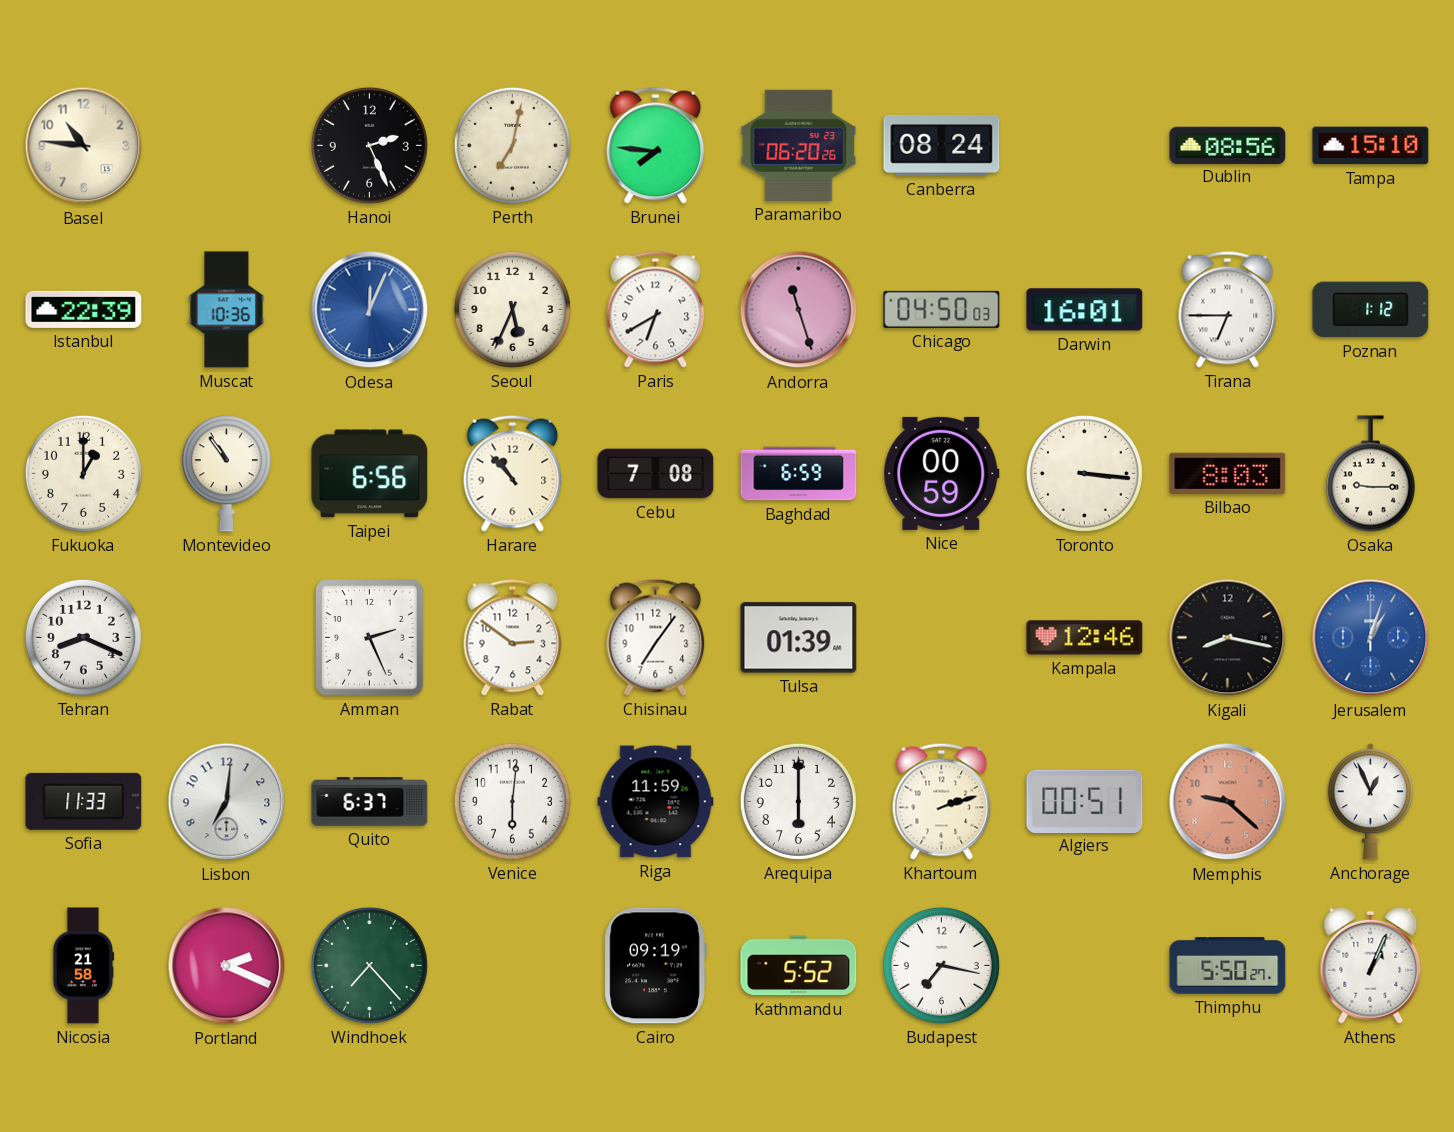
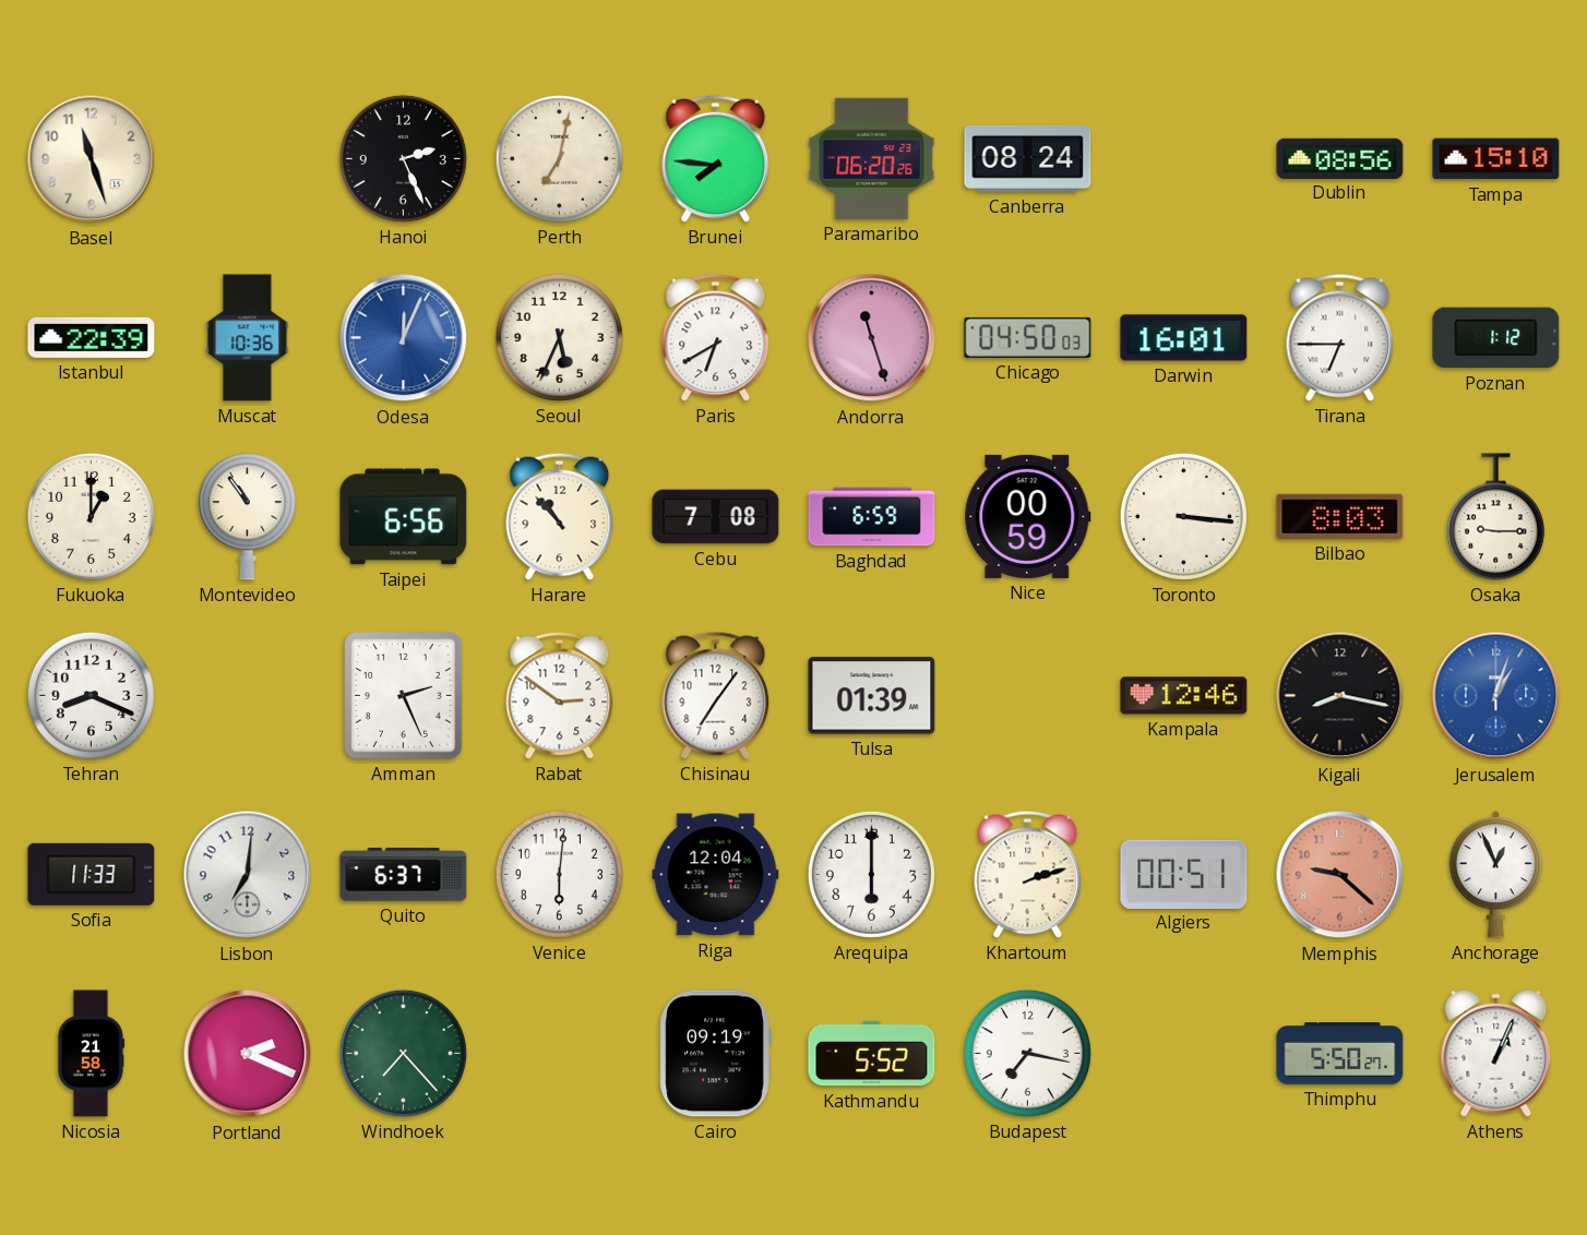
Basel: 10:46 -> 11:27
Riga: 11:59 -> 12:04
